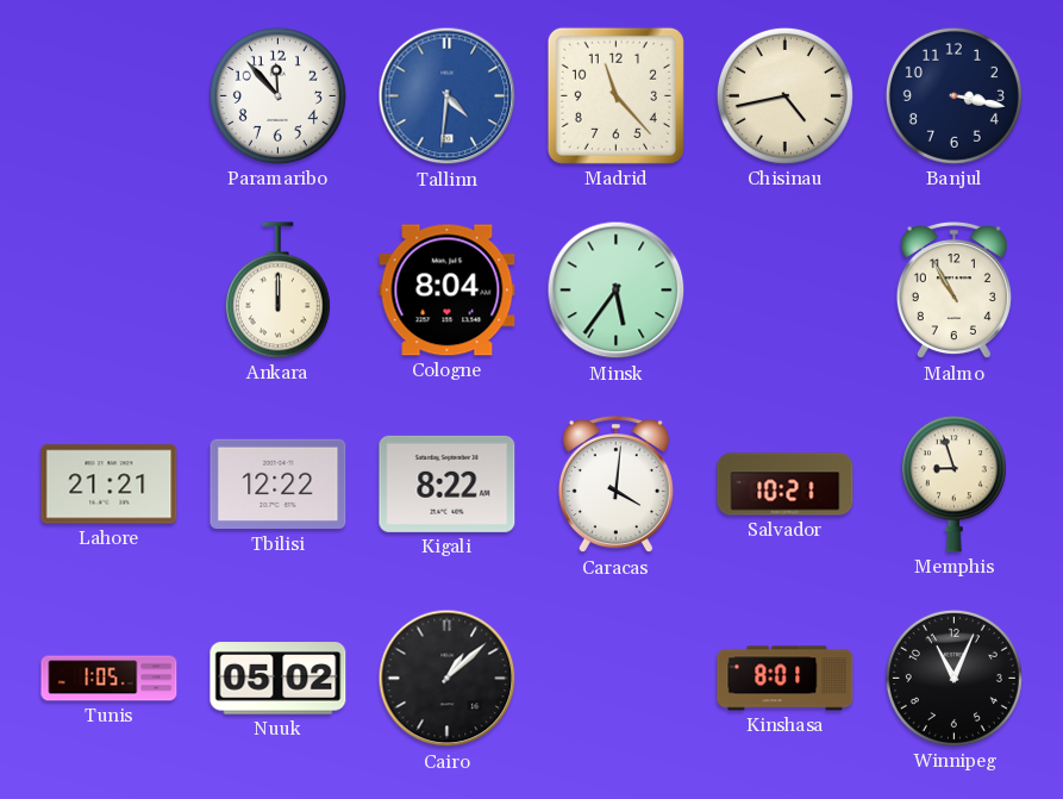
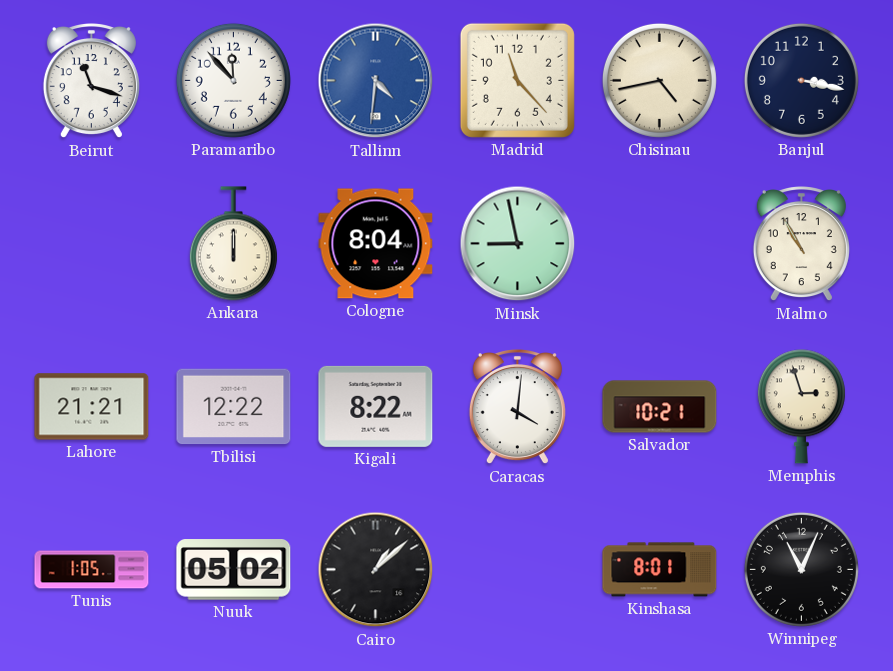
Beirut: none -> 11:18
Minsk: 5:36 -> 8:58
Memphis: 8:57 -> 2:57
